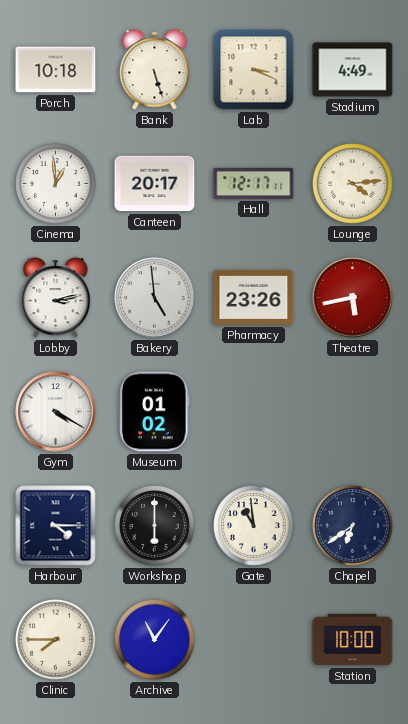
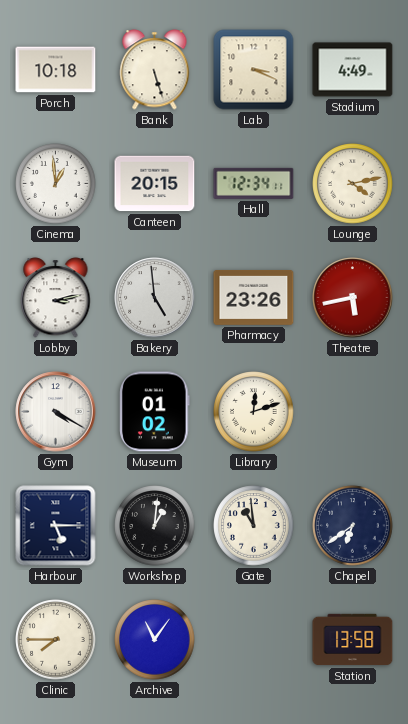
Canteen: 20:17 -> 20:15
Hall: 12:17 -> 12:34
Lounge: 4:14 -> 4:13
Library: none -> 12:12
Harbour: 4:15 -> 5:15
Workshop: 6:00 -> 1:01
Station: 10:00 -> 13:58
